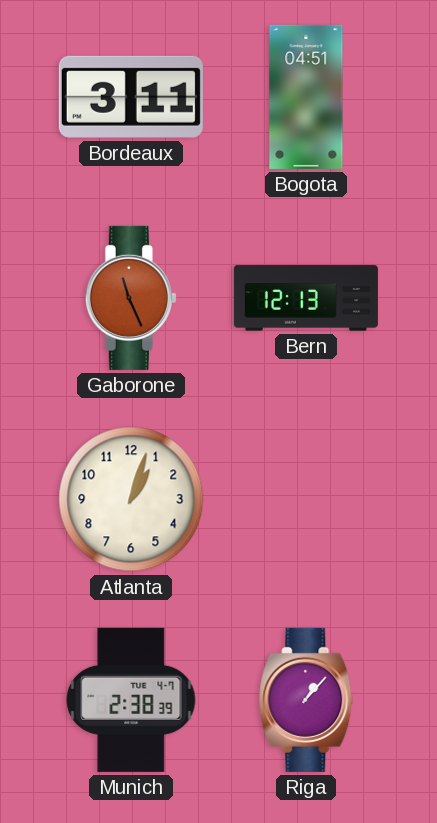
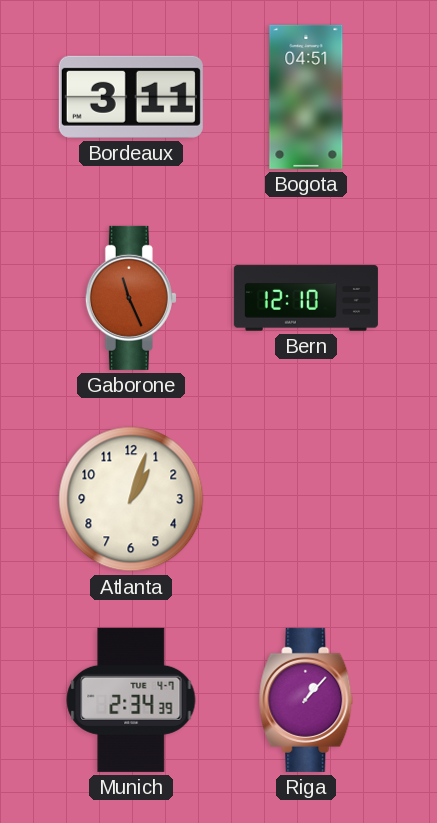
Bern: 12:13 -> 12:10
Munich: 2:38 -> 2:34
